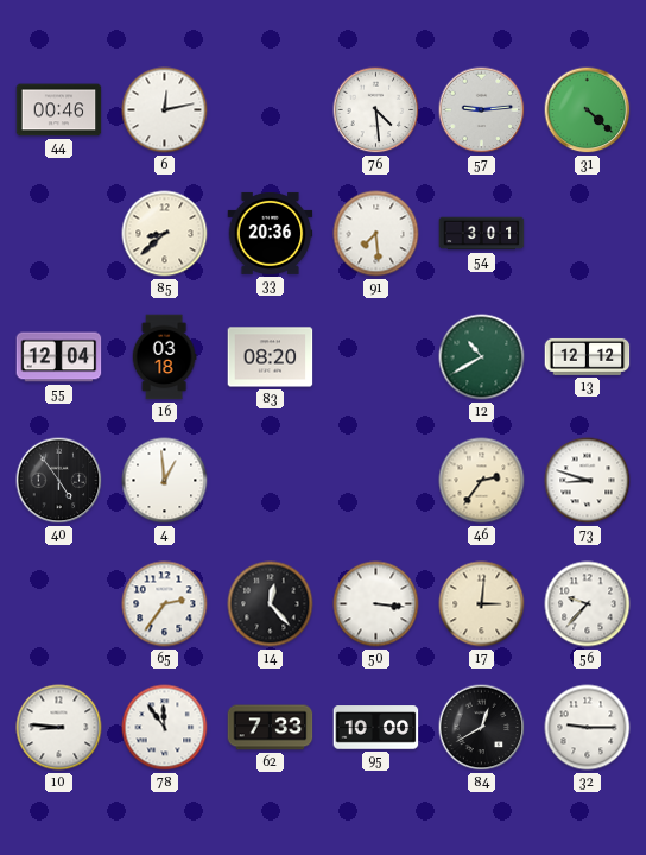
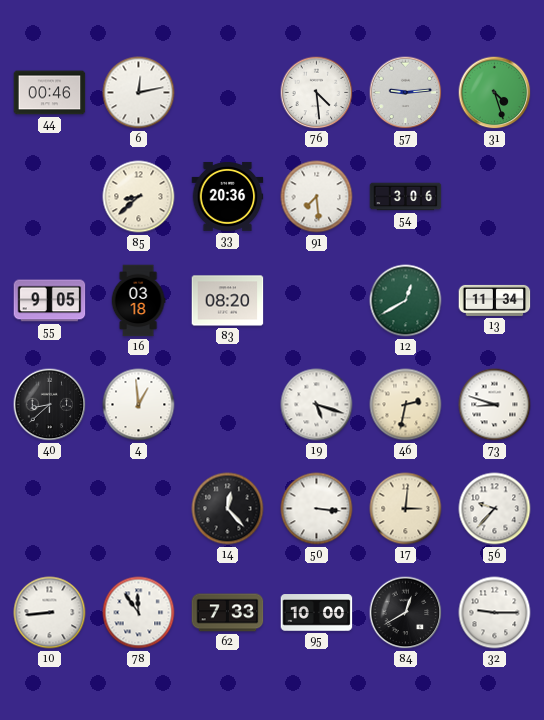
31: 4:22 -> 4:27
54: 3:01 -> 3:06
55: 12:04 -> 9:05
12: 10:40 -> 12:40
13: 12:12 -> 11:34
40: 4:54 -> 8:38
19: none -> 5:18
46: 2:36 -> 2:32
65: 2:36 -> none
10: 8:46 -> 8:44
